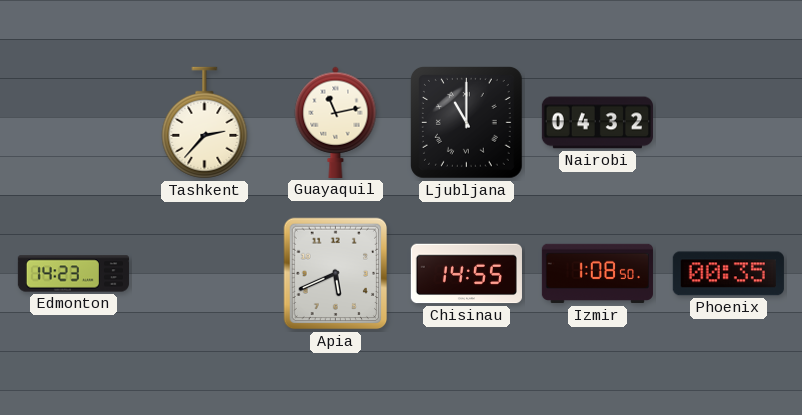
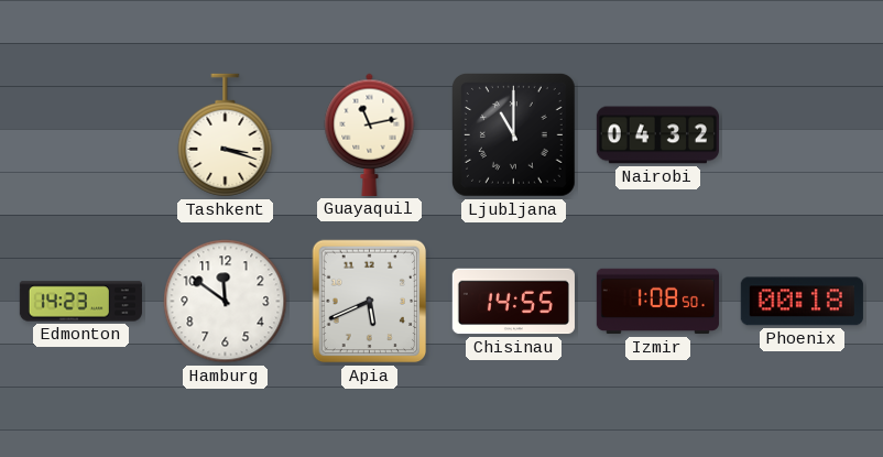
Tashkent: 2:37 -> 3:18
Hamburg: none -> 11:51
Phoenix: 00:35 -> 00:18
